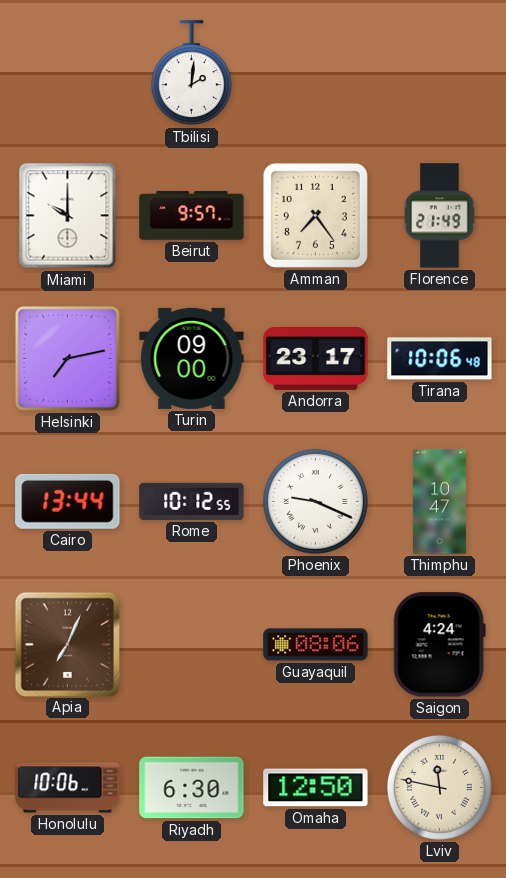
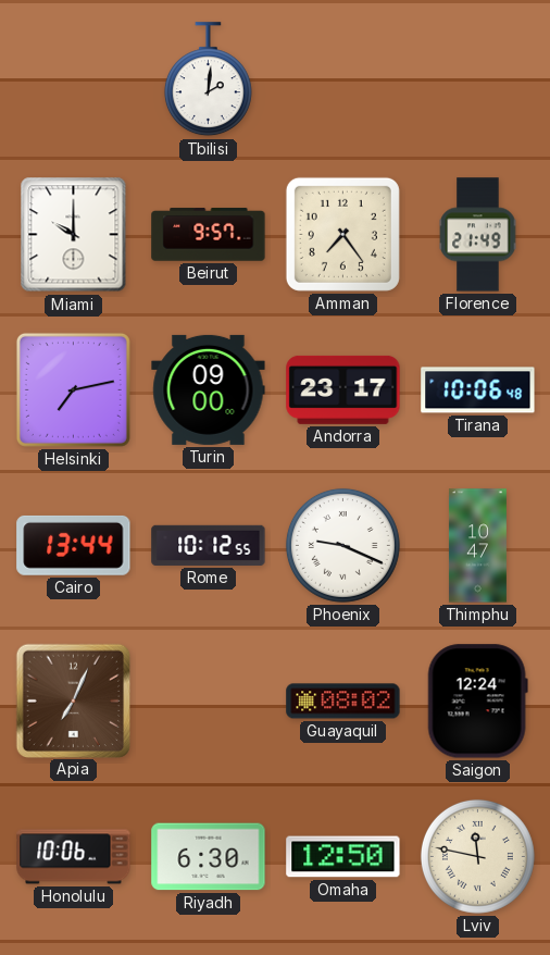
Guayaquil: 08:06 -> 08:02
Saigon: 4:24 -> 12:24
